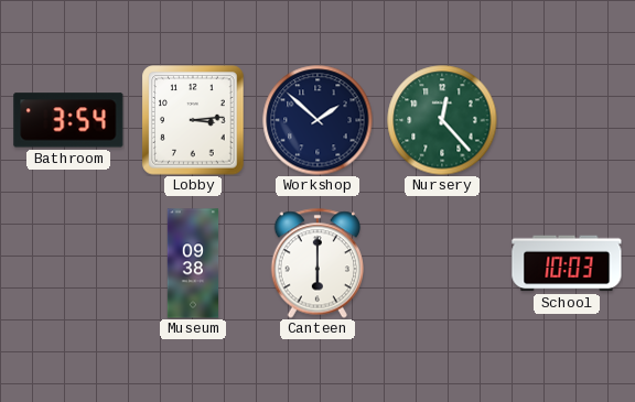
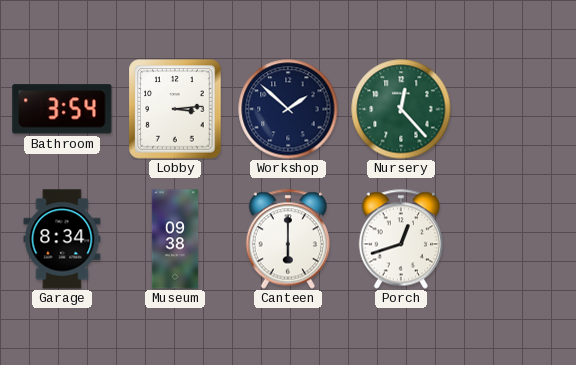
Garage: none -> 8:34
Porch: none -> 12:42
School: 10:03 -> none
